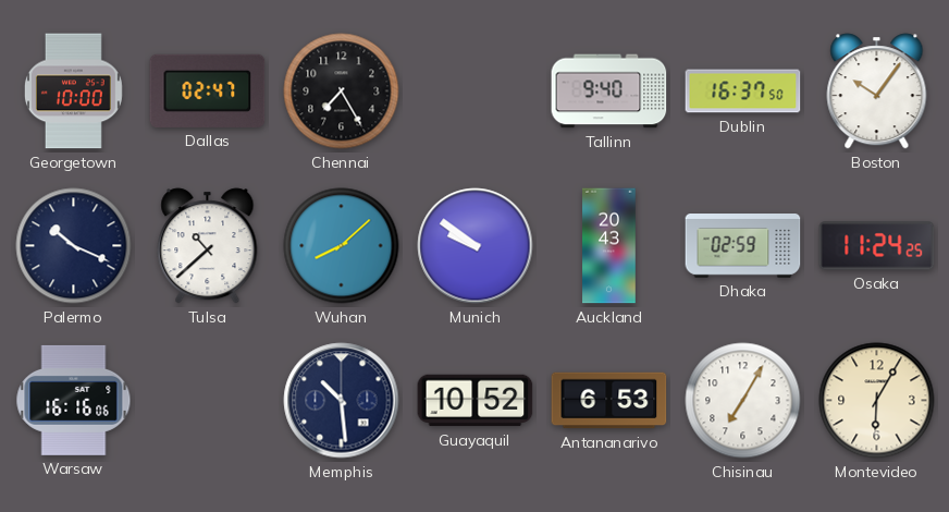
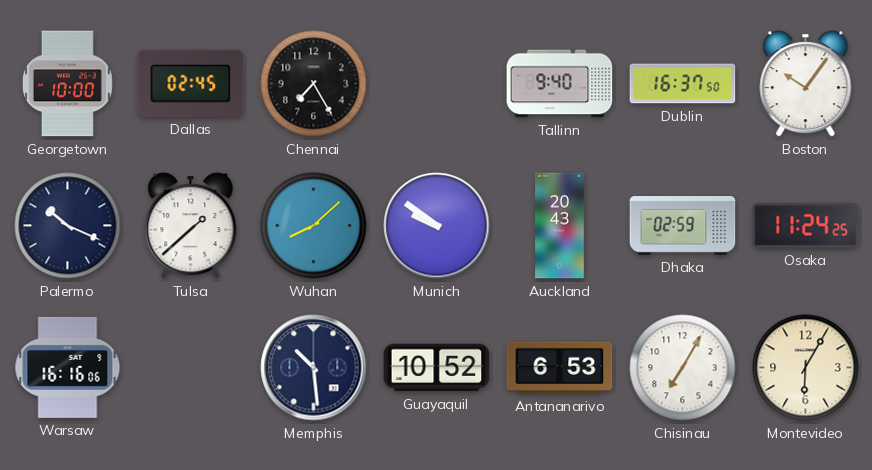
Dallas: 02:47 -> 02:45
Tulsa: 10:38 -> 1:38
